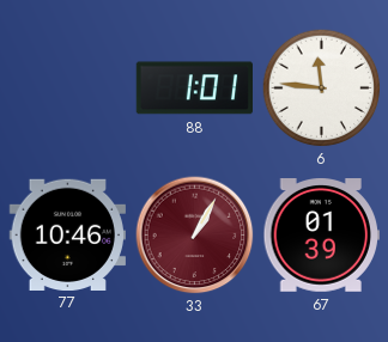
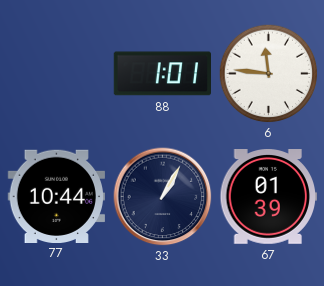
77: 10:46 -> 10:44
33 dial: burgundy -> navy
